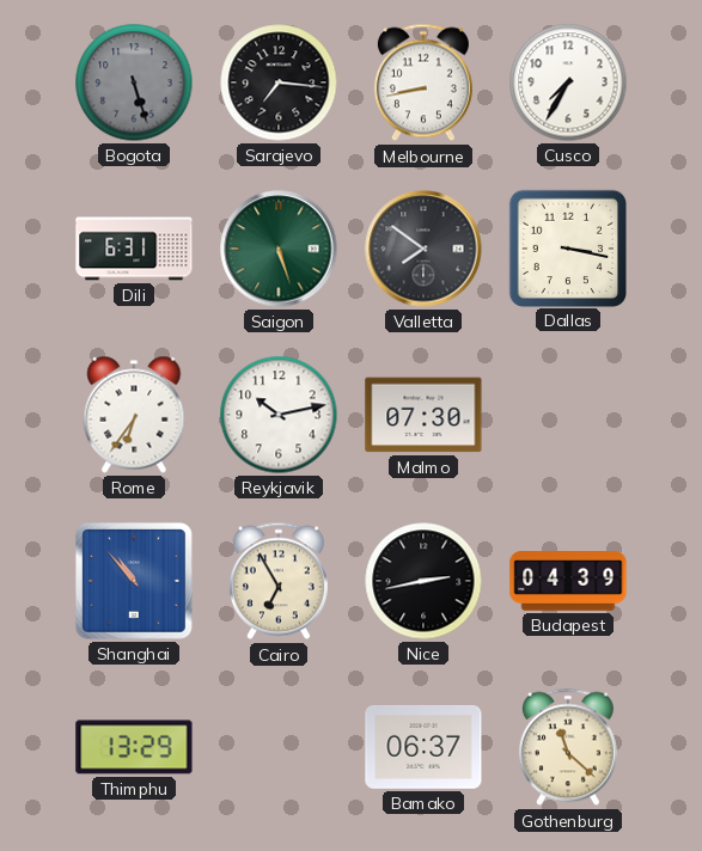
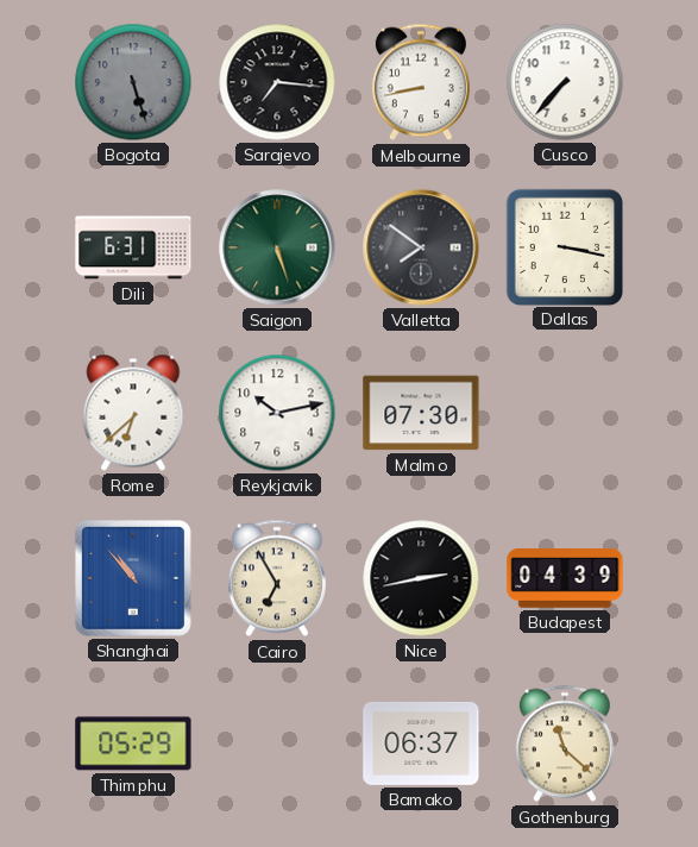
Cusco: 7:35 -> 7:37
Rome: 6:36 -> 6:38
Thimphu: 13:29 -> 05:29
